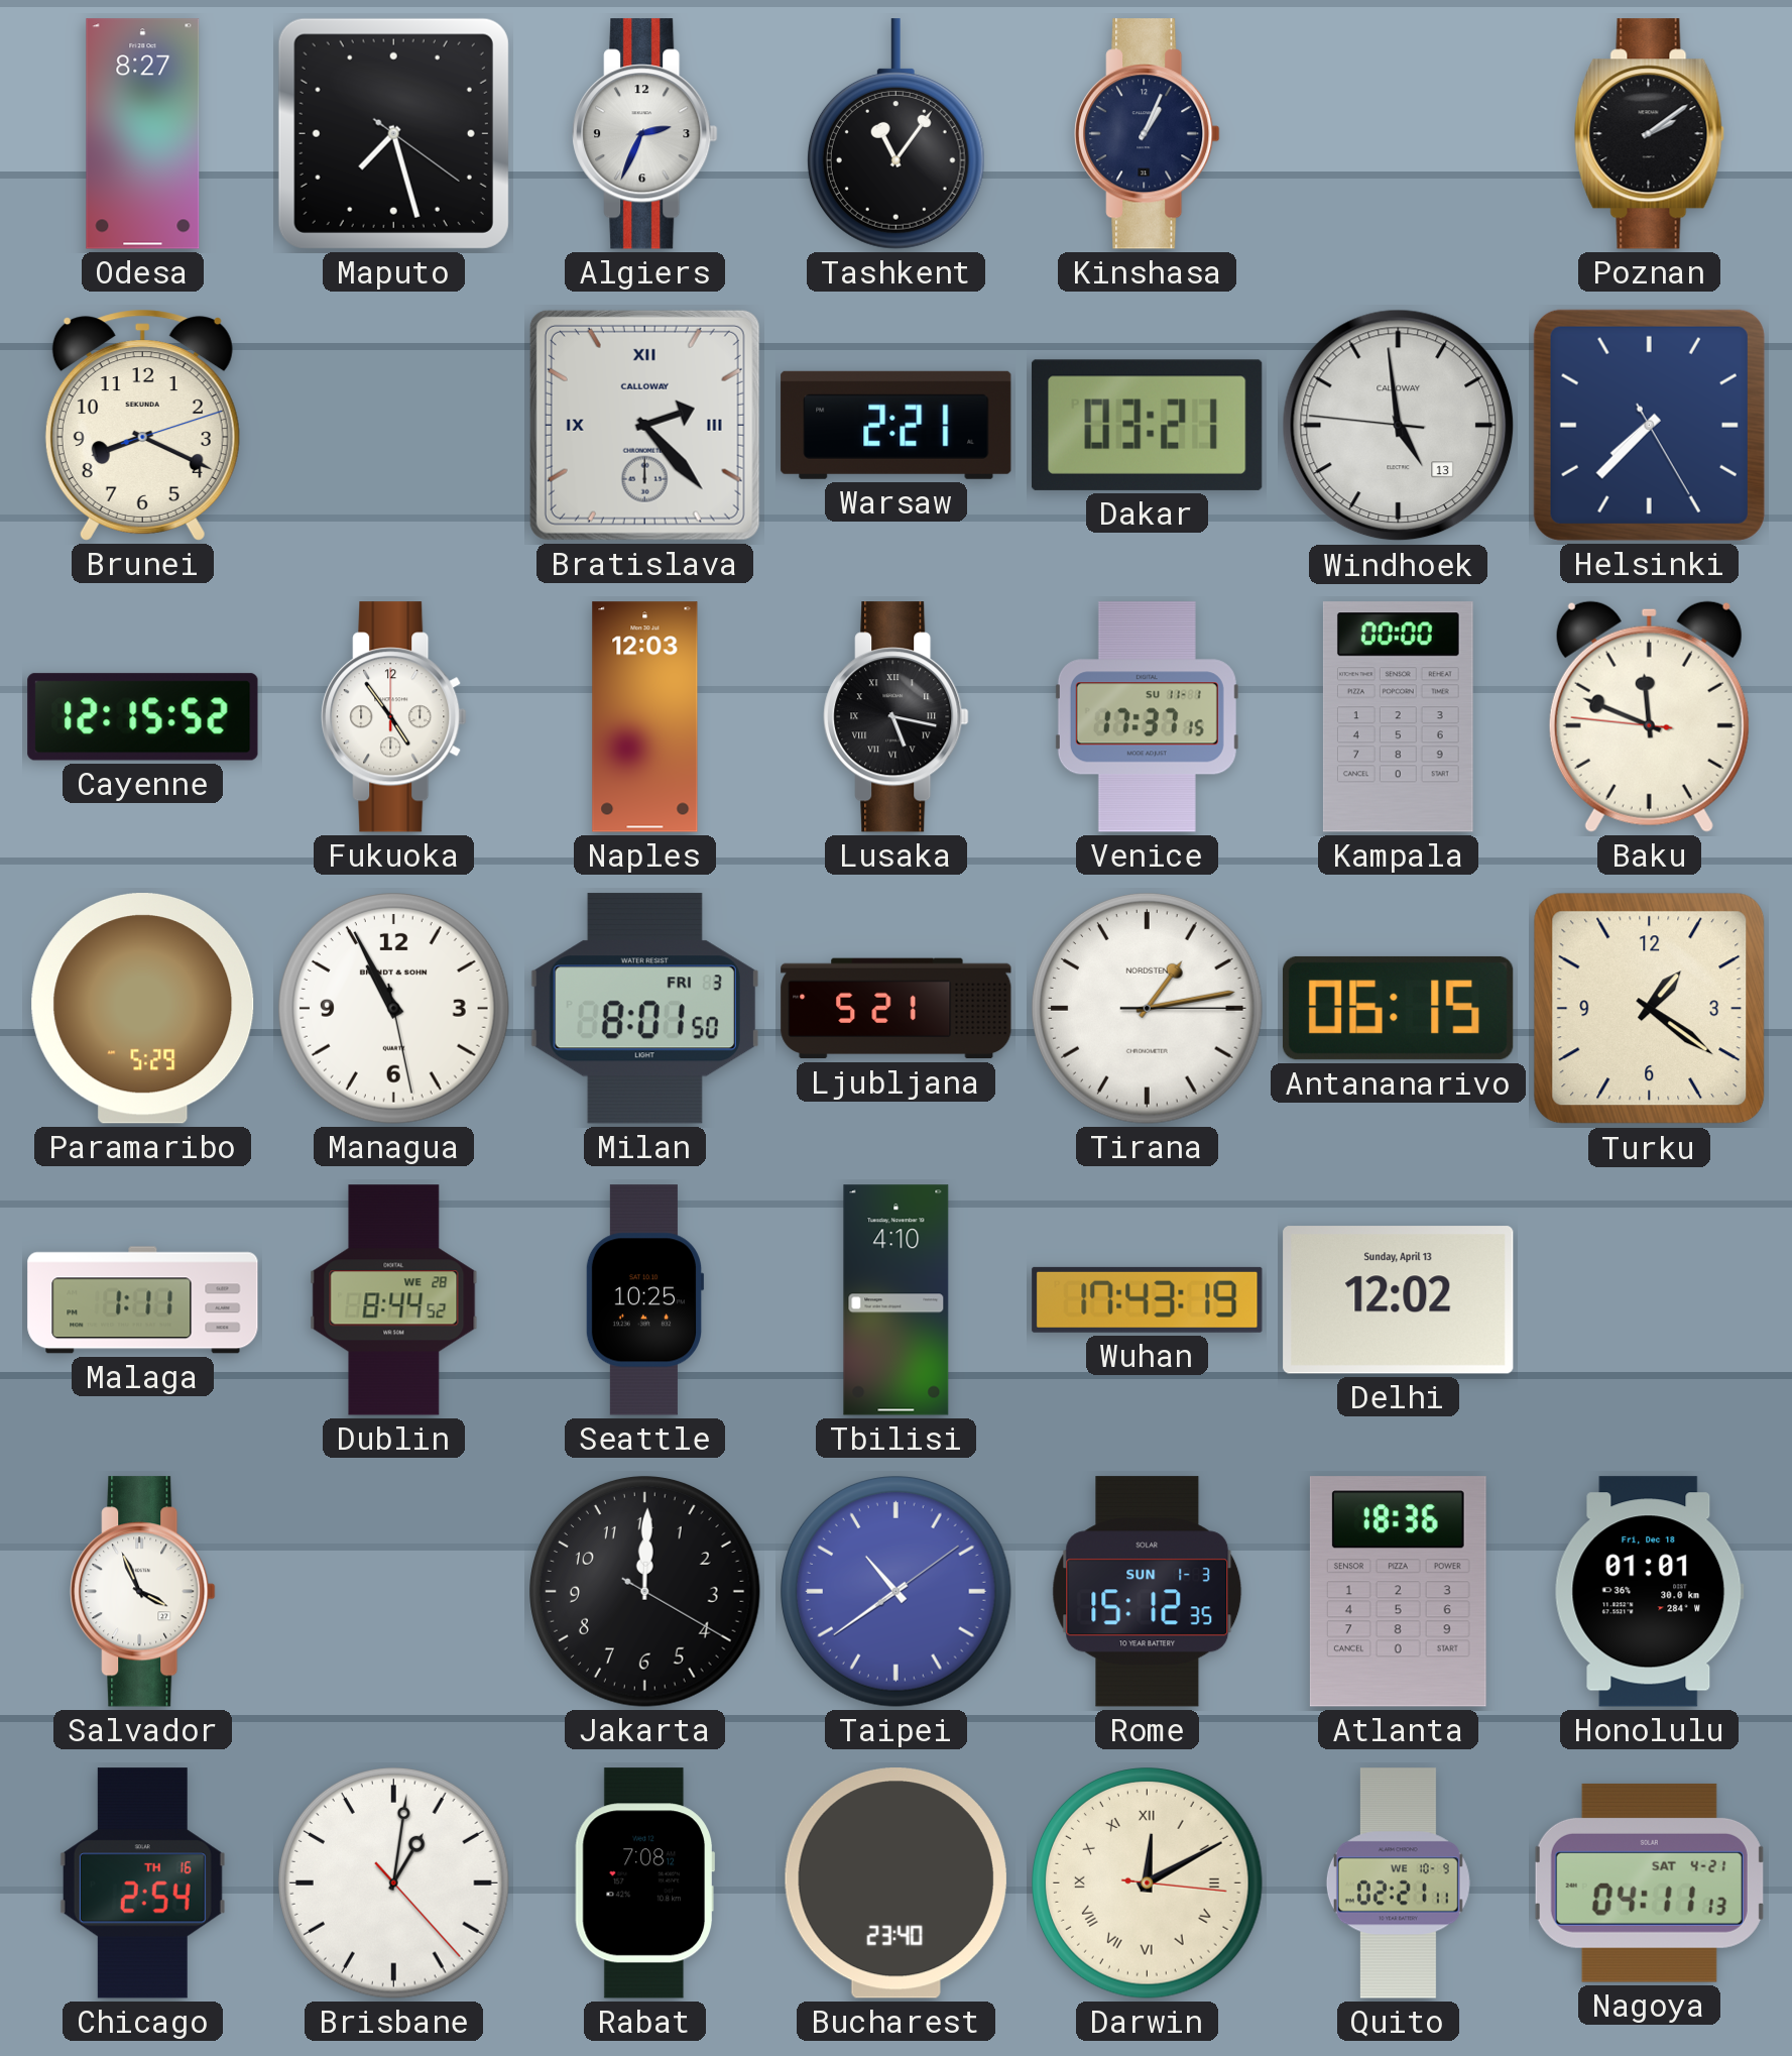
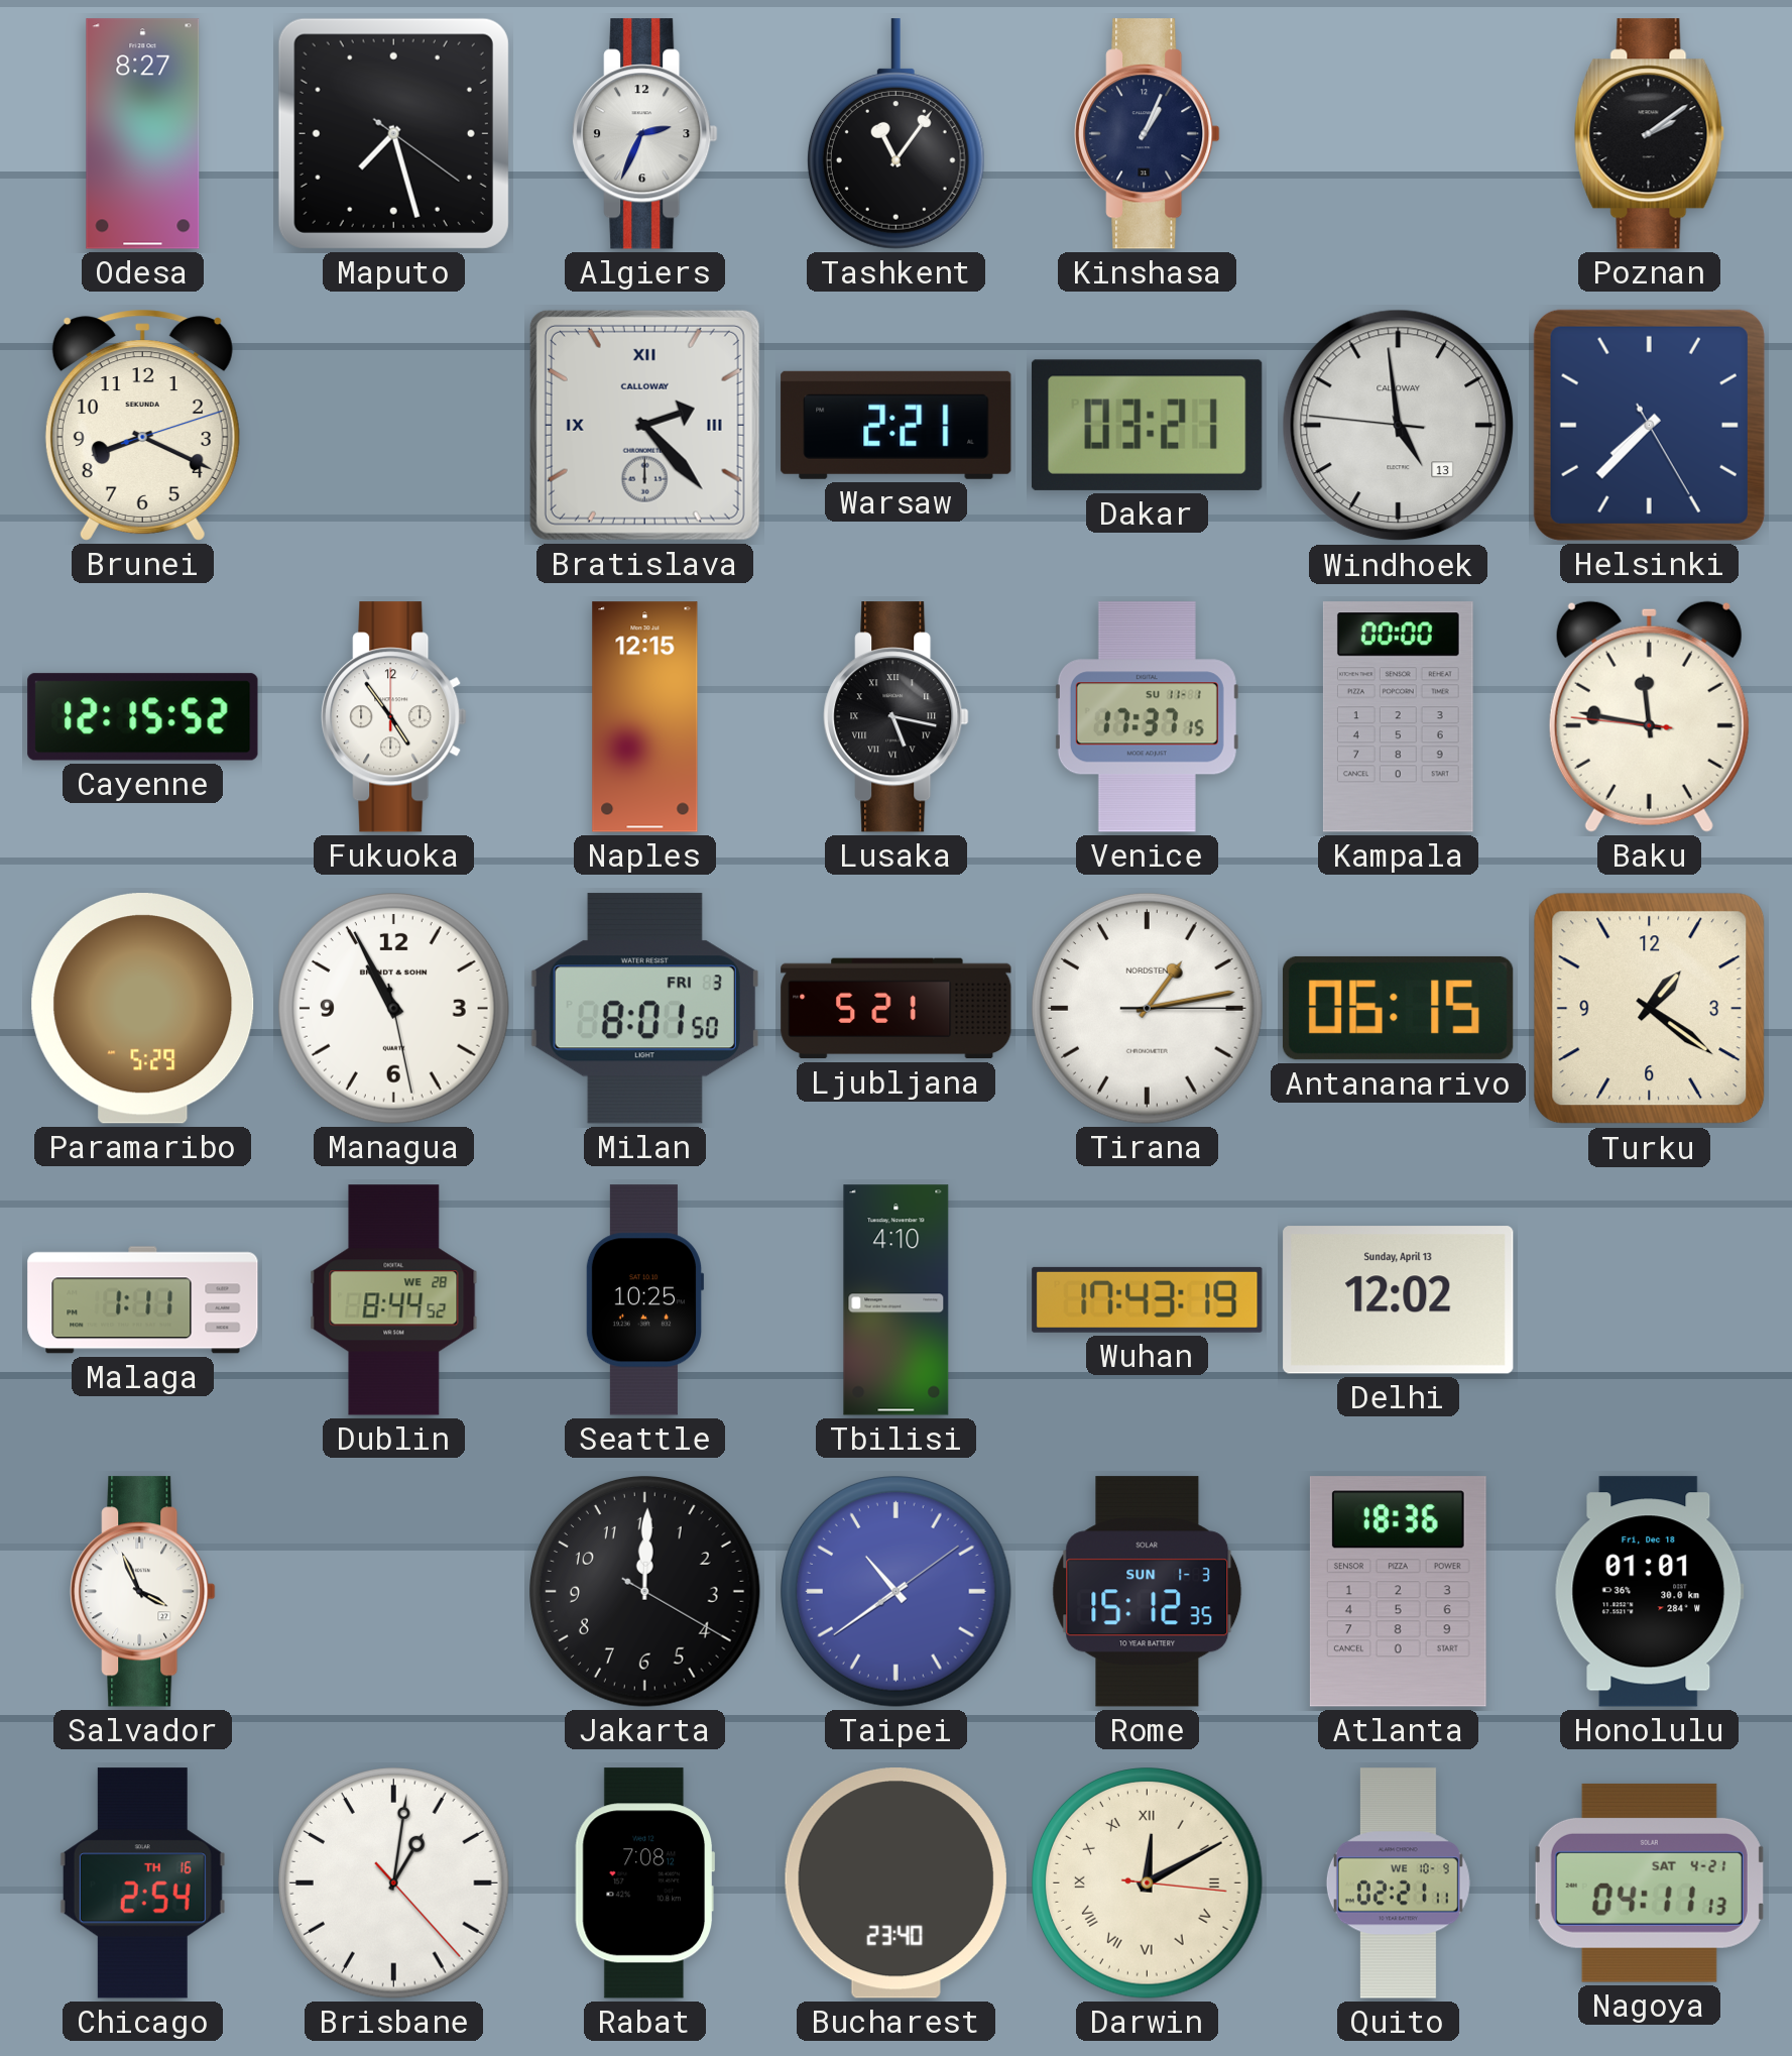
Naples: 12:03 -> 12:15
Baku: 11:48 -> 11:46
